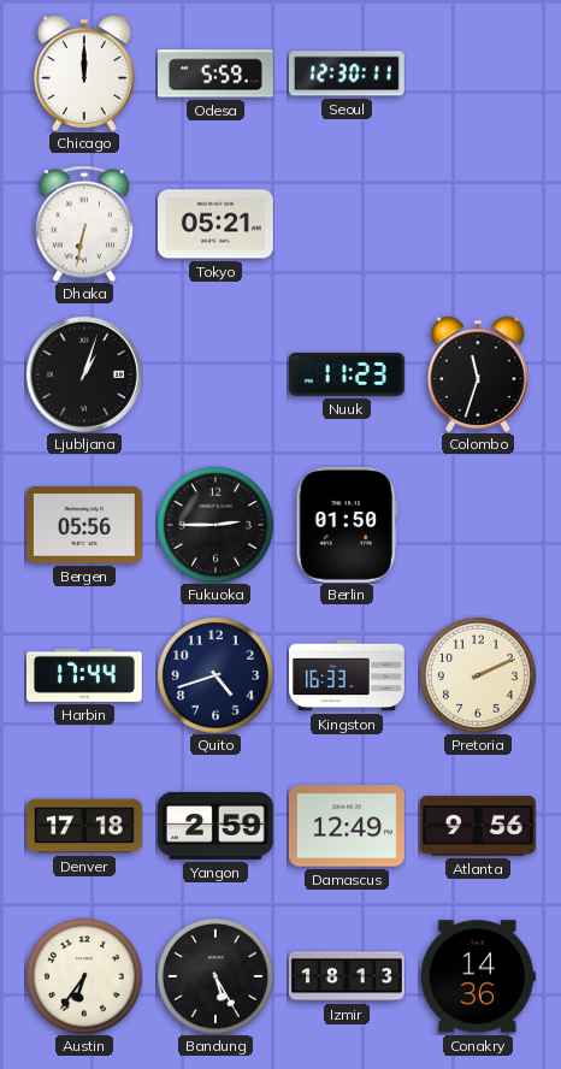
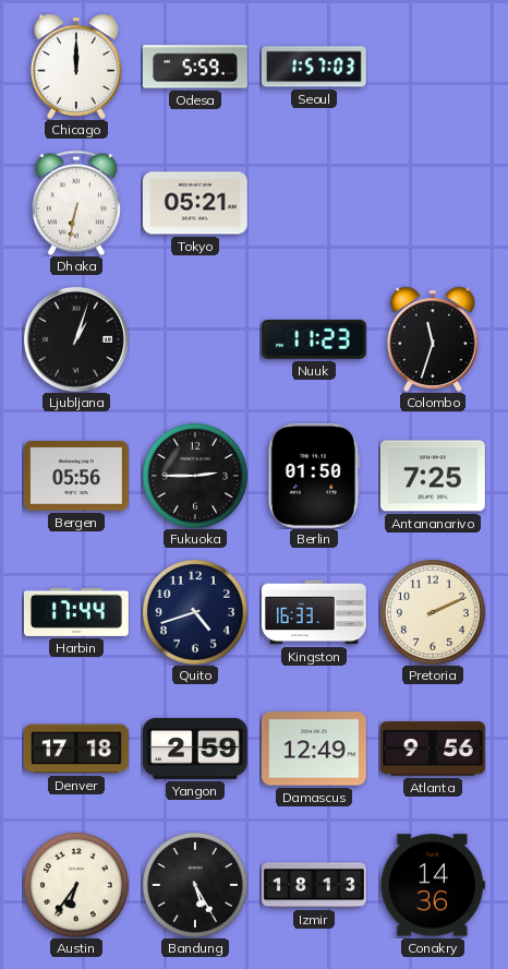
Seoul: 12:30 -> 1:57
Antananarivo: none -> 7:25
